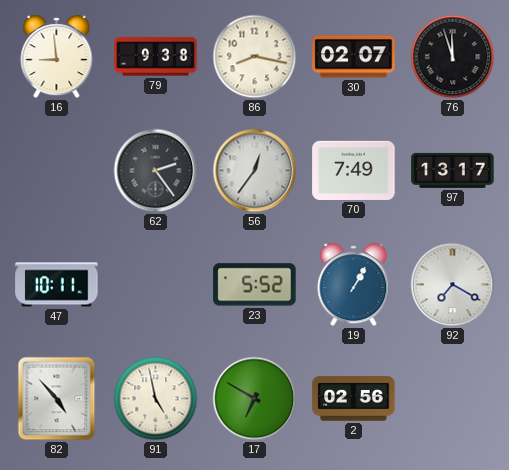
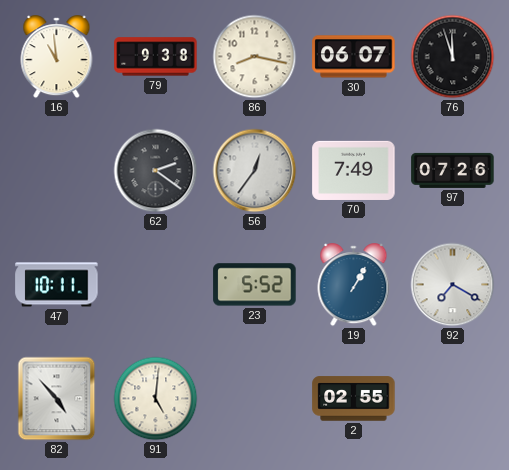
16: 8:59 -> 10:59
30: 02:07 -> 06:07
62: 2:24 -> 2:21
97: 13:17 -> 07:26
91: 4:58 -> 5:01
17: 6:50 -> none
2: 02:56 -> 02:55
